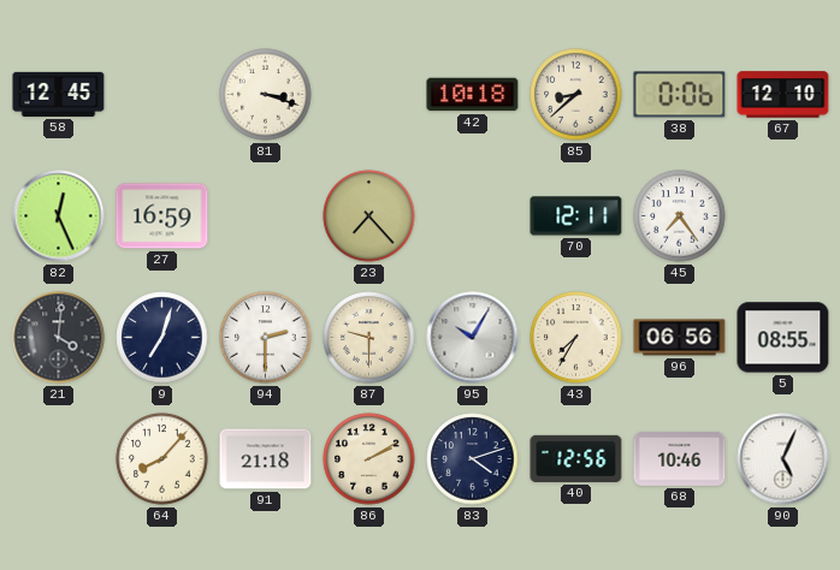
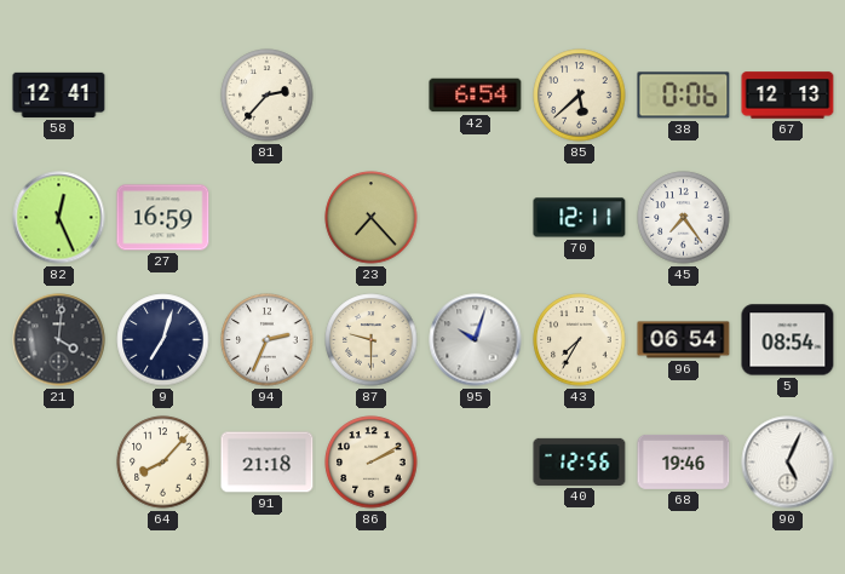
58: 12:45 -> 12:41
81: 3:18 -> 2:37
42: 10:18 -> 6:54
85: 8:38 -> 5:38
67: 12:10 -> 12:13
94: 2:30 -> 2:34
95: 10:05 -> 10:03
96: 06:56 -> 06:54
5: 08:55 -> 08:54
83: 4:12 -> none
68: 10:46 -> 19:46
